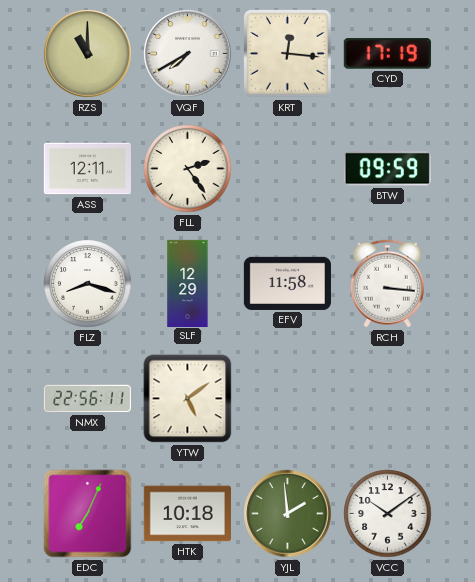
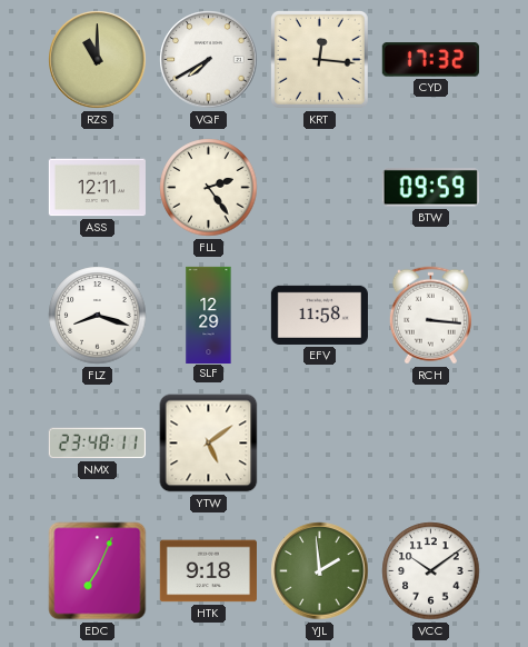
CYD: 17:19 -> 17:32
NMX: 22:56 -> 23:48
HTK: 10:18 -> 9:18
